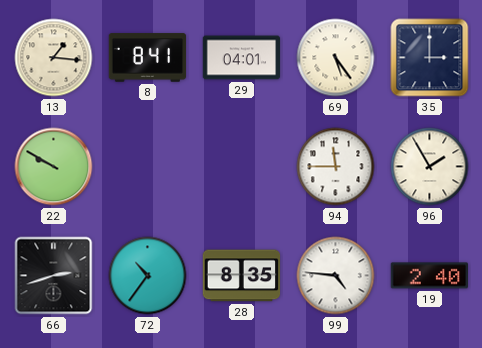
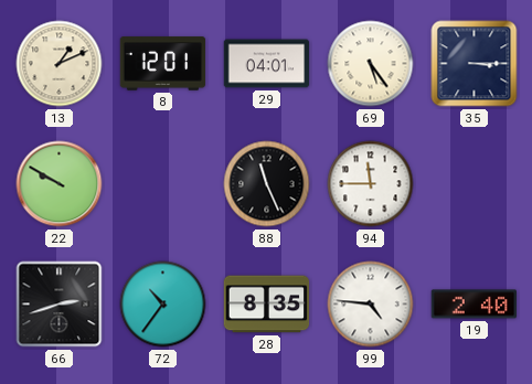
13: 1:16 -> 1:11
8: 8:41 -> 12:01
35: 3:00 -> 3:15
88: none -> 11:26
96: 1:55 -> none
